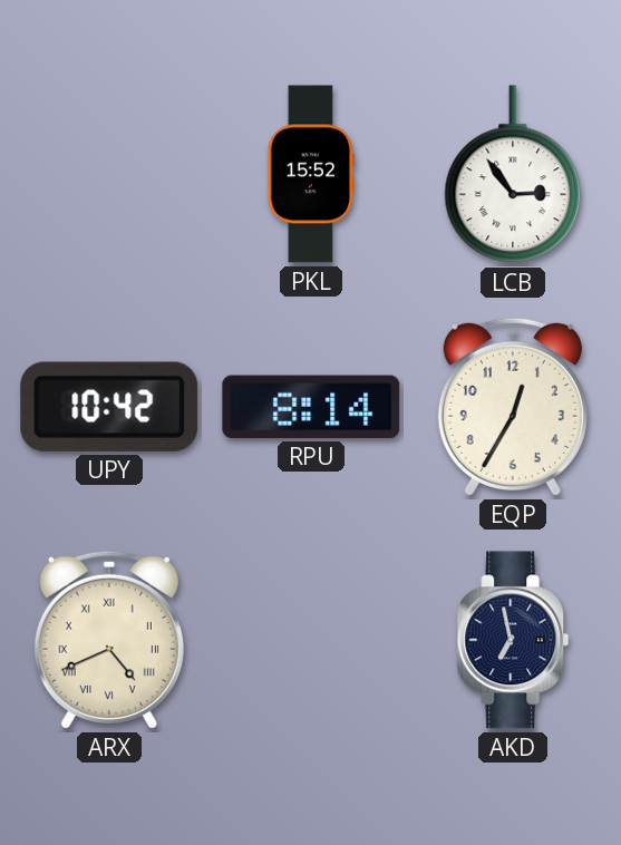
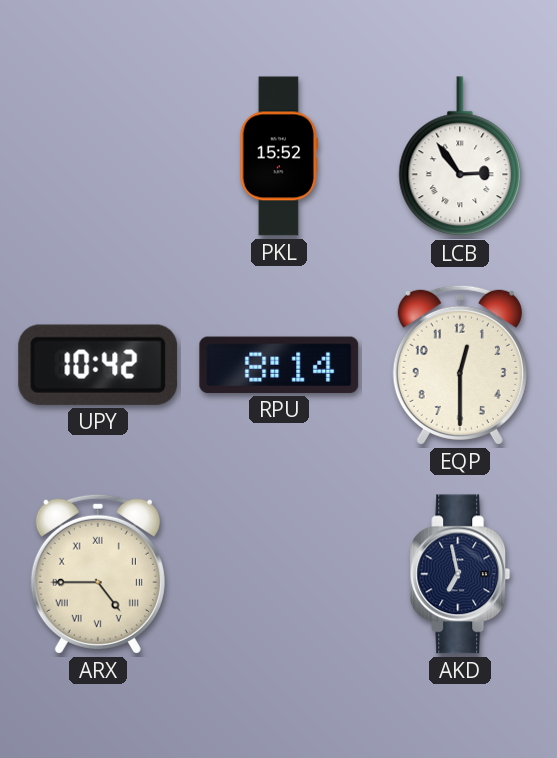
EQP: 12:35 -> 12:30
ARX: 4:41 -> 4:45
